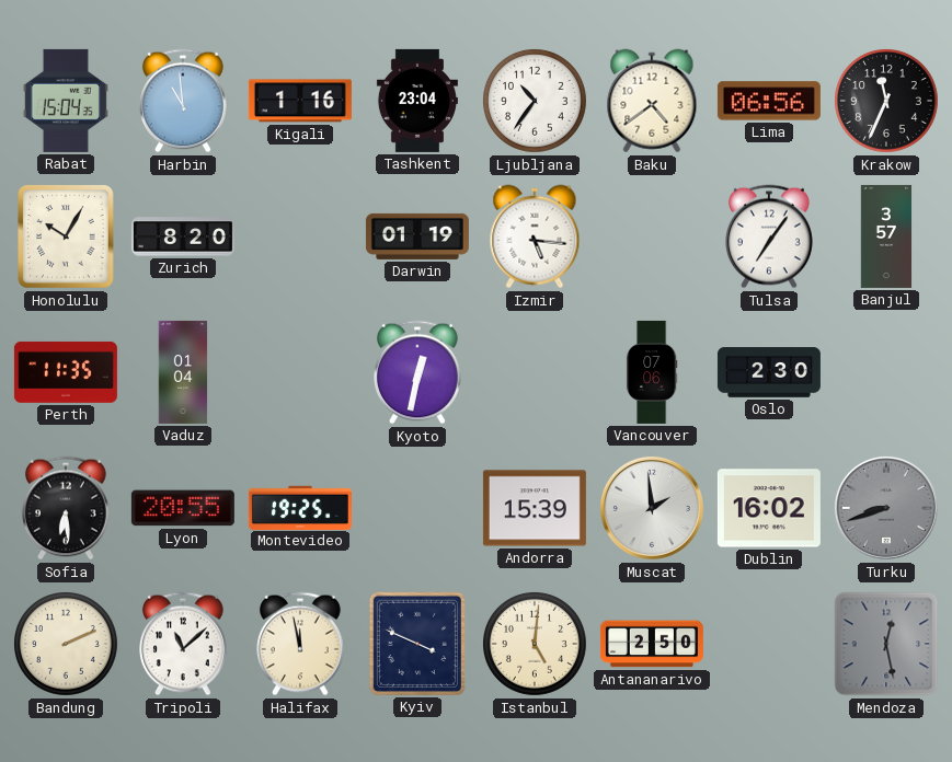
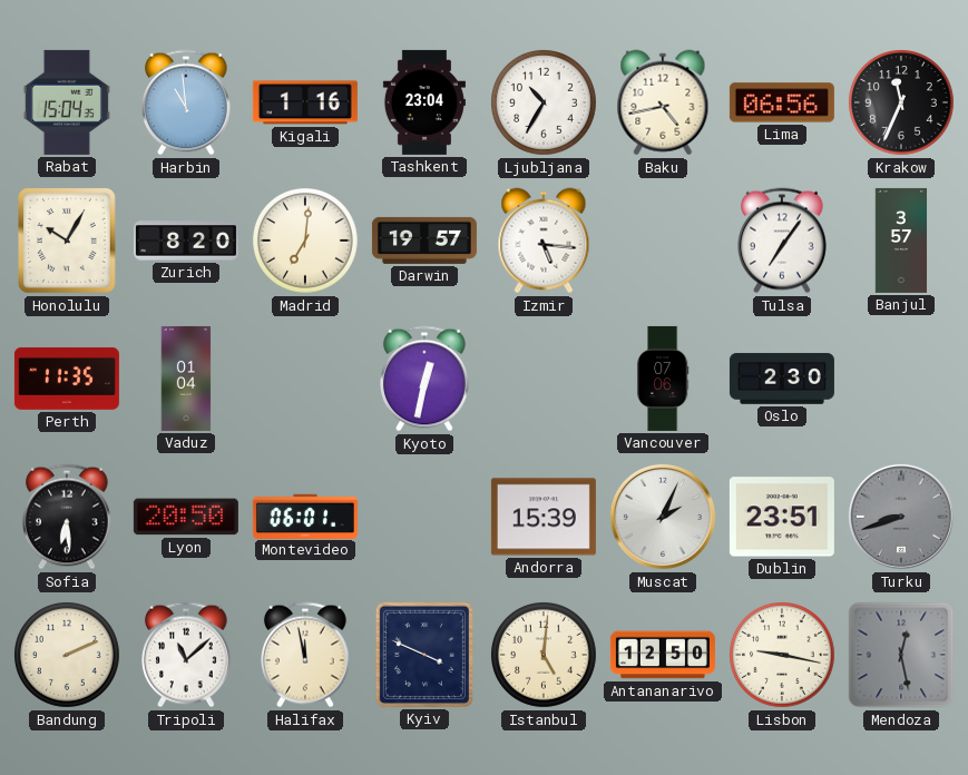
Ljubljana: 10:36 -> 10:35
Baku: 4:39 -> 4:43
Madrid: none -> 7:01
Darwin: 01:19 -> 19:57
Lyon: 20:55 -> 20:50
Montevideo: 19:25 -> 06:01
Muscat: 1:59 -> 2:04
Dublin: 16:02 -> 23:51
Antananarivo: 2:50 -> 12:50
Lisbon: none -> 9:17
